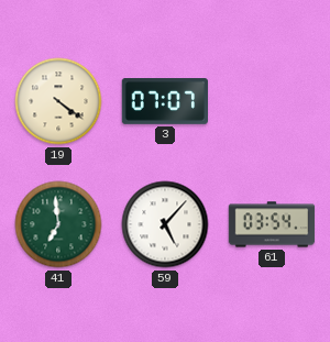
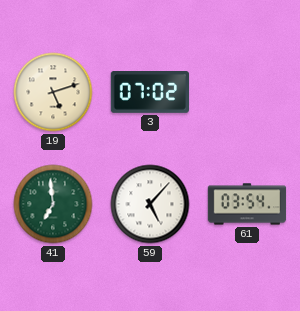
19: 4:21 -> 5:12
3: 07:07 -> 07:02
